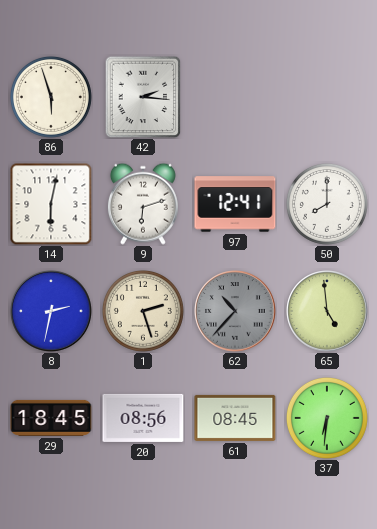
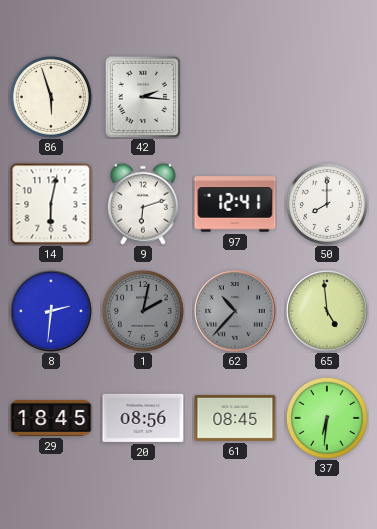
8: 2:32 -> 2:31
1: 2:27 -> 2:02
1 dial: cream -> grey
